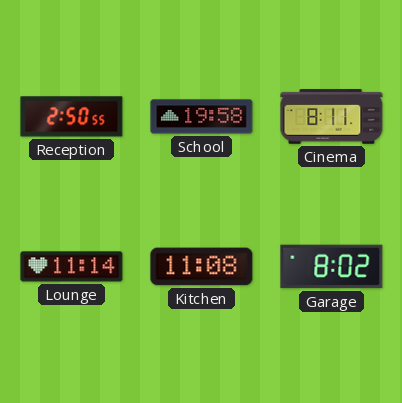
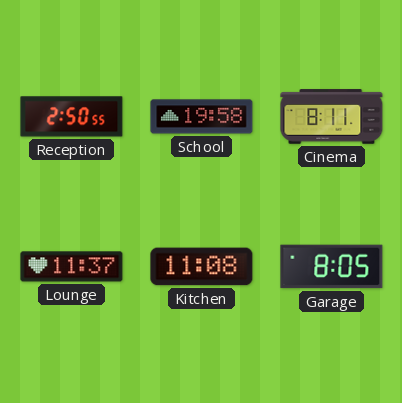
Lounge: 11:14 -> 11:37
Garage: 8:02 -> 8:05
